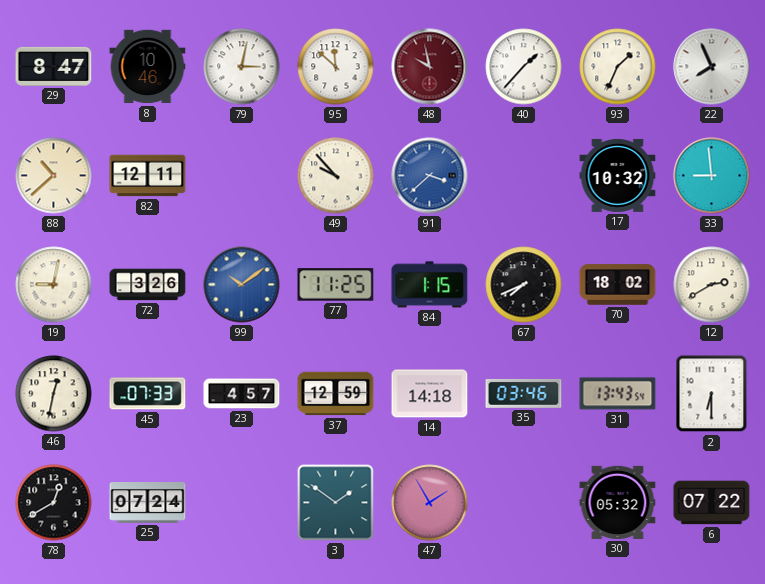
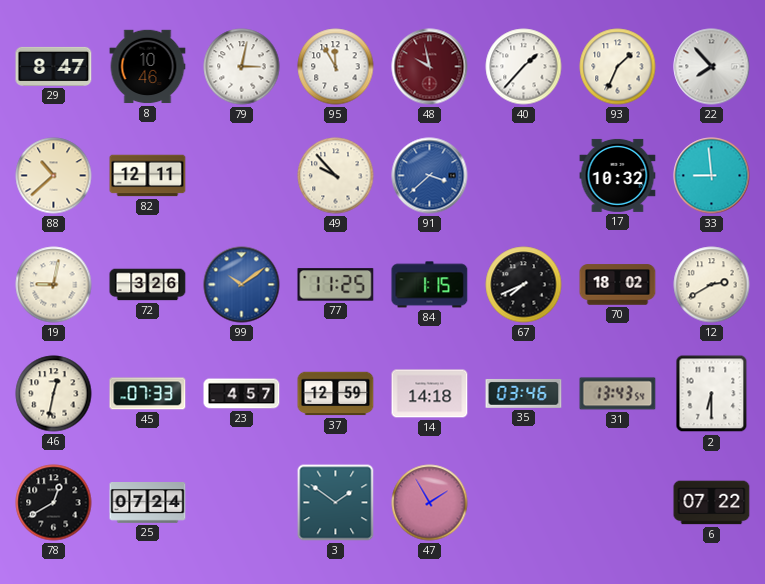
95: 11:52 -> 11:55
22: 7:56 -> 7:53
30: 05:32 -> none
